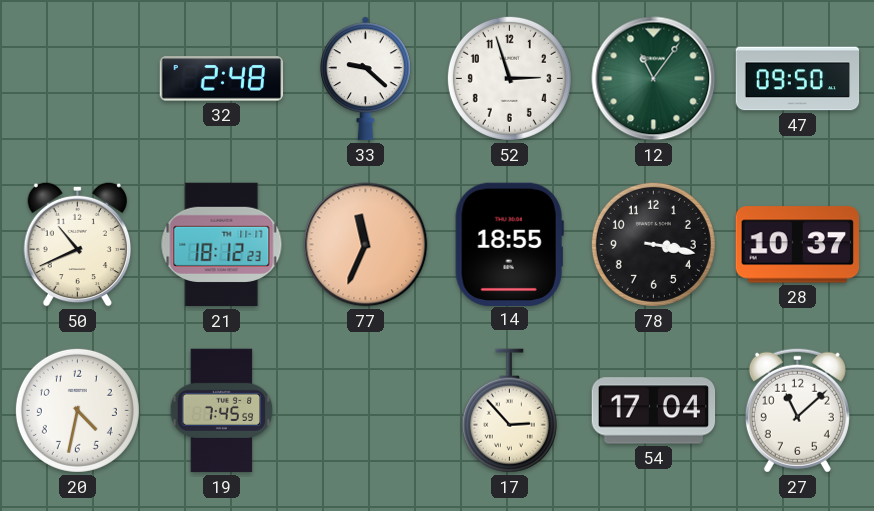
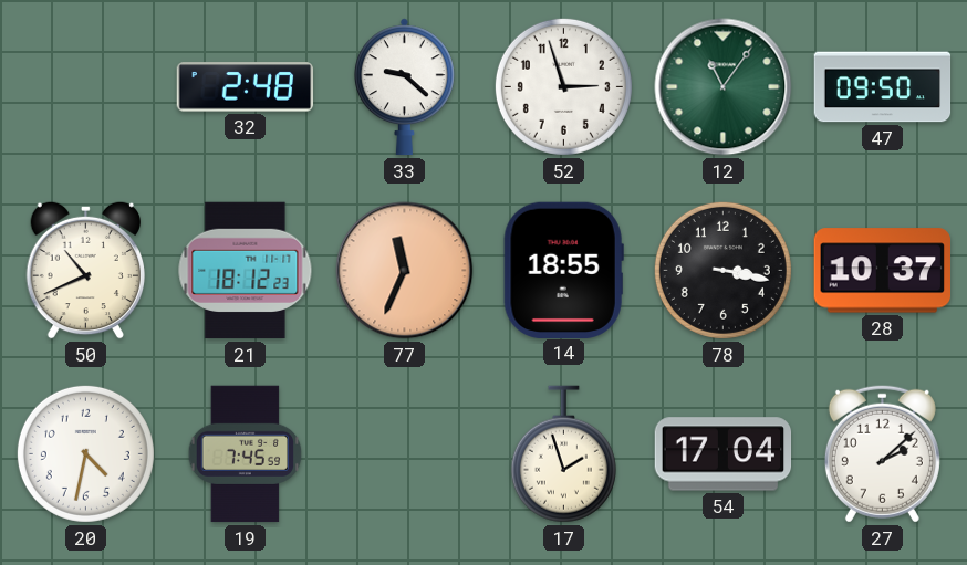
17: 2:53 -> 1:57
27: 11:08 -> 2:08
